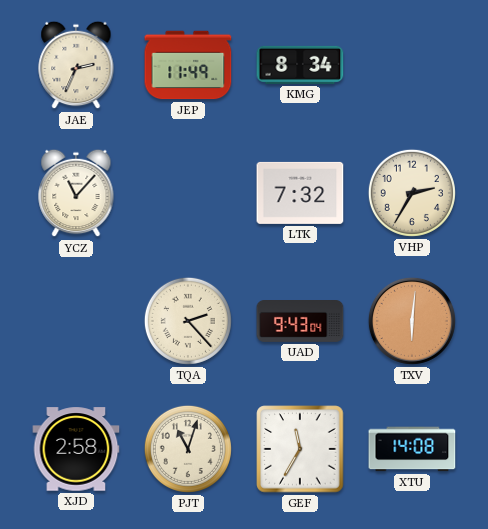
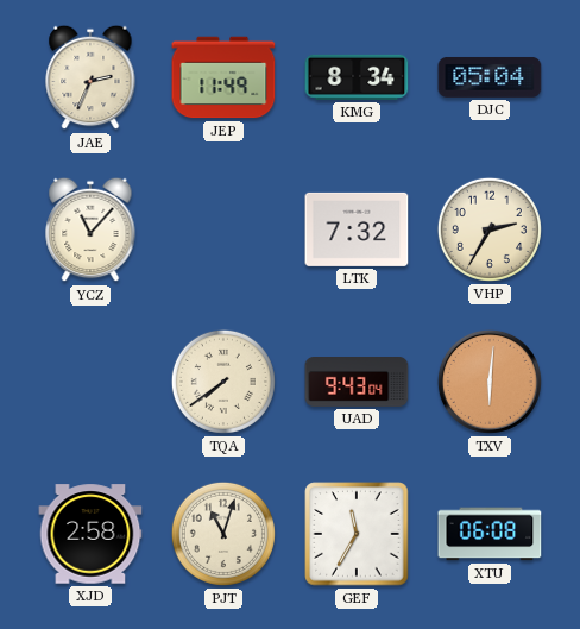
DJC: none -> 05:04
TQA: 2:23 -> 7:39
XTU: 14:08 -> 06:08
